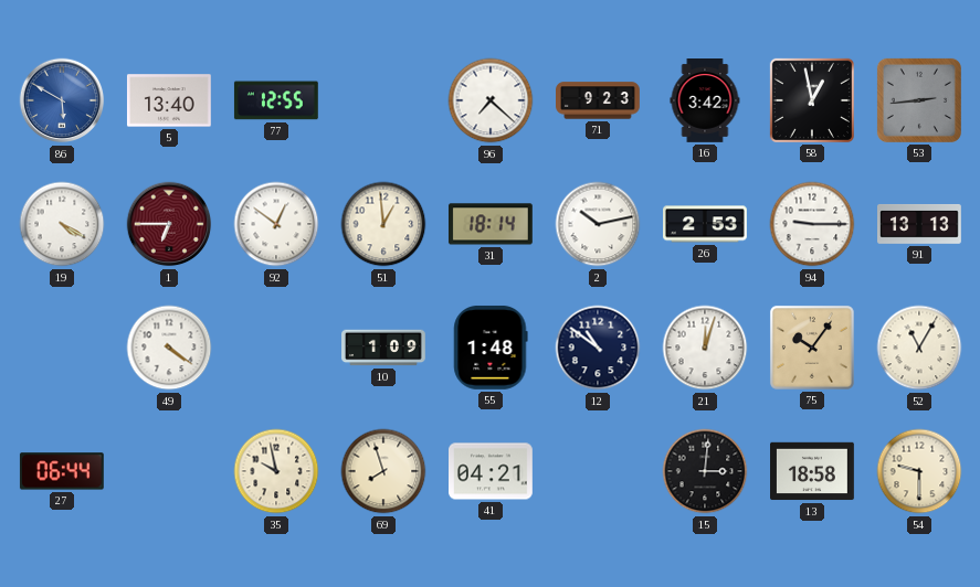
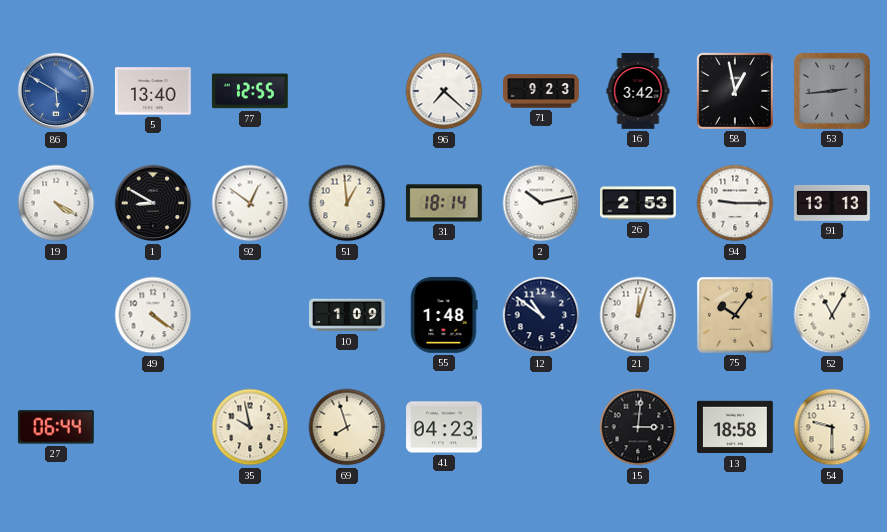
1: 6:45 -> 8:50
1 dial: burgundy -> black
41: 04:21 -> 04:23
